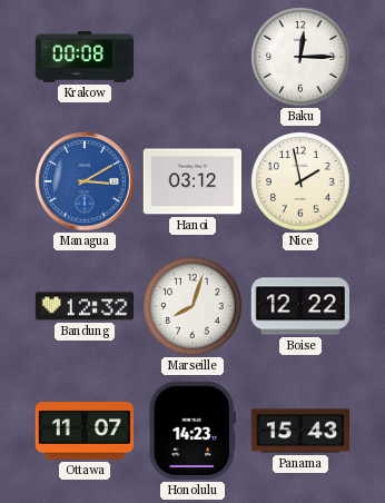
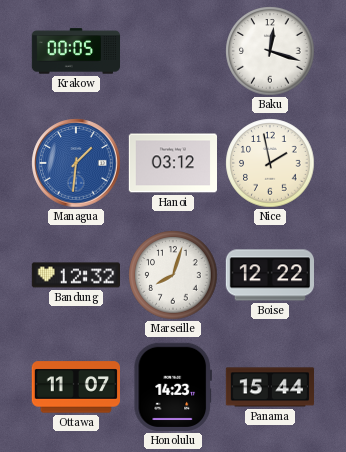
Krakow: 00:08 -> 00:05
Baku: 12:15 -> 12:18
Managua: 3:10 -> 1:31
Panama: 15:43 -> 15:44
